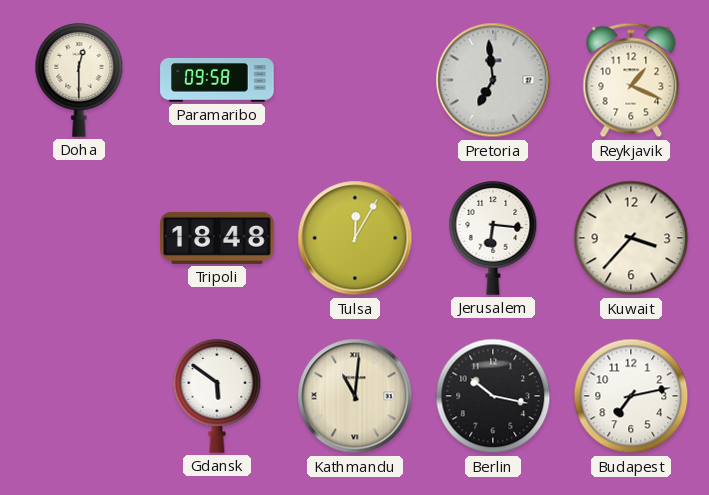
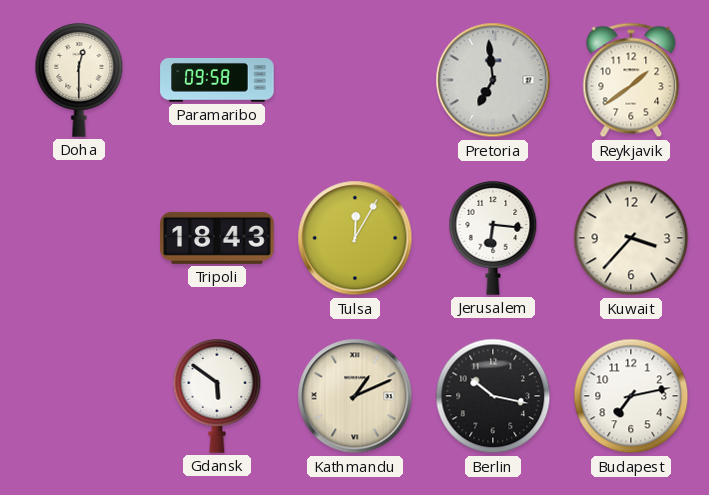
Reykjavik: 1:19 -> 1:39
Tripoli: 18:48 -> 18:43
Kathmandu: 11:01 -> 1:11
